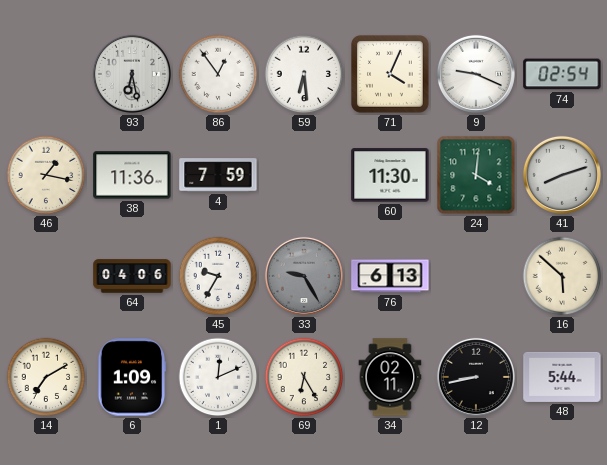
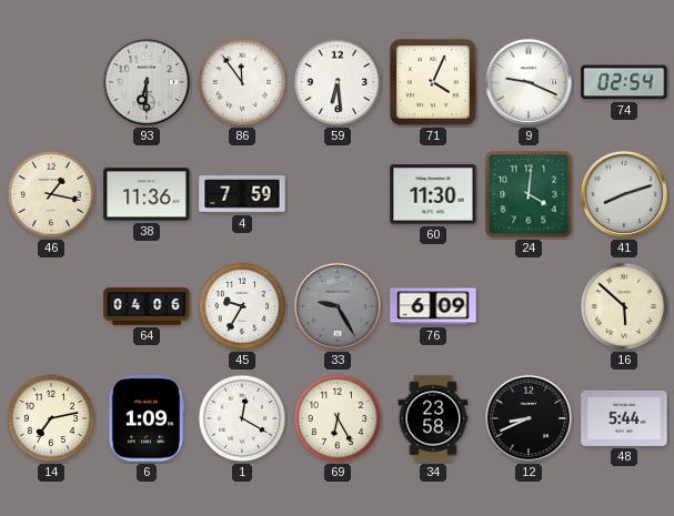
93: 6:28 -> 6:30
86: 12:54 -> 11:54
76: 6:13 -> 6:09
14: 7:10 -> 7:13
1: 12:11 -> 12:20
34: 02:11 -> 23:58
12: 8:43 -> 8:41
